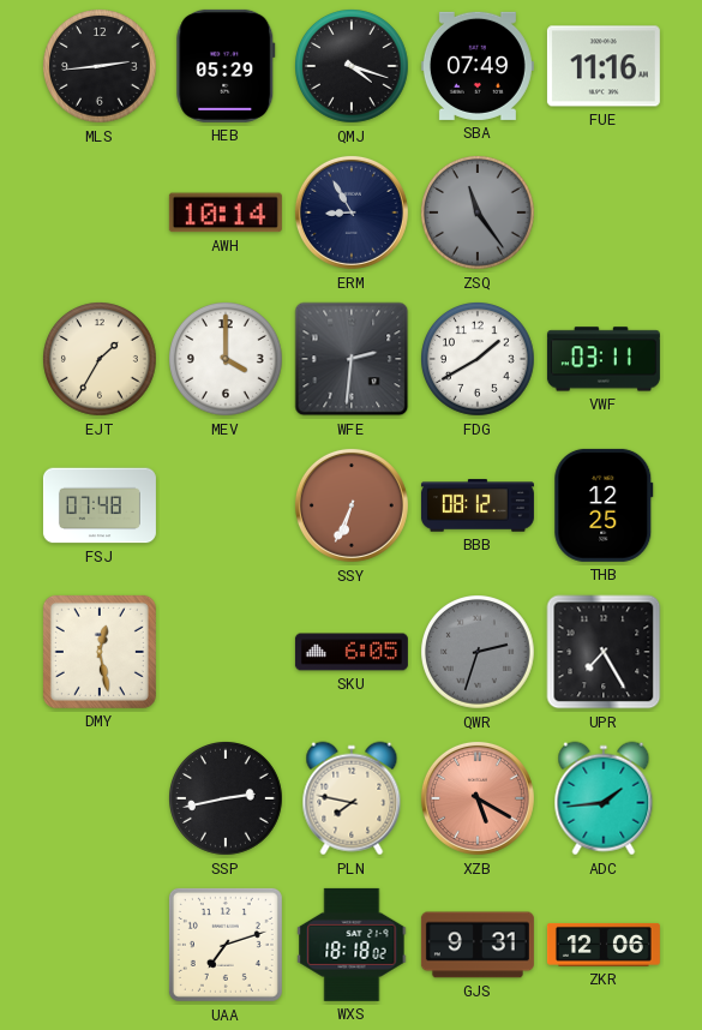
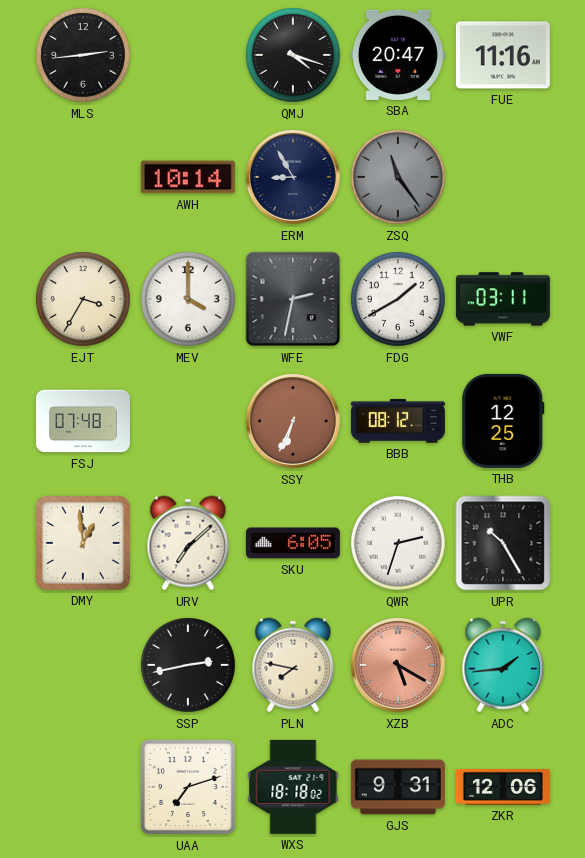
HEB: 05:29 -> none
SBA: 07:49 -> 20:47
EJT: 1:35 -> 3:35
WFE: 2:31 -> 2:32
DMY: 12:28 -> 12:59
URV: none -> 7:08
QWR dial: grey -> white
UPR: 7:25 -> 10:25
